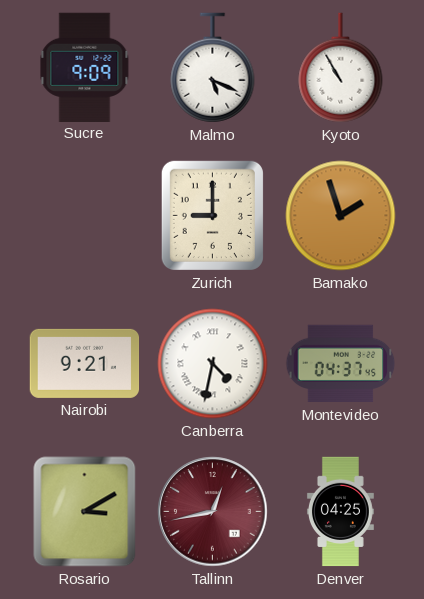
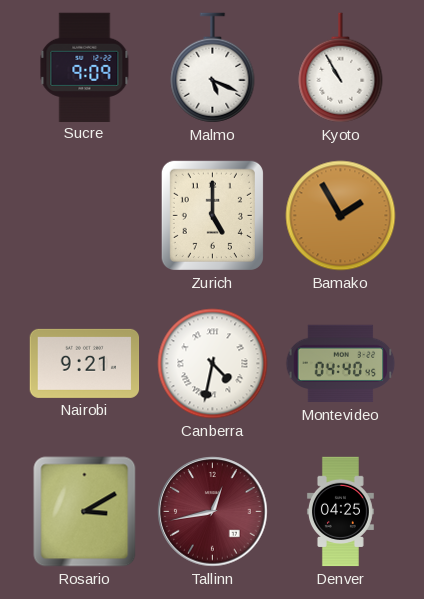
Zurich: 9:00 -> 5:00
Bamako: 1:57 -> 1:55
Montevideo: 04:37 -> 04:40
